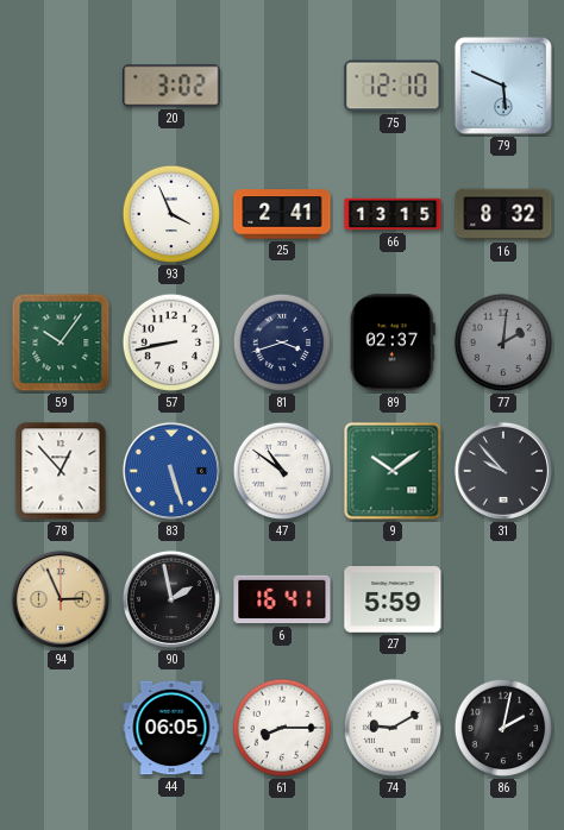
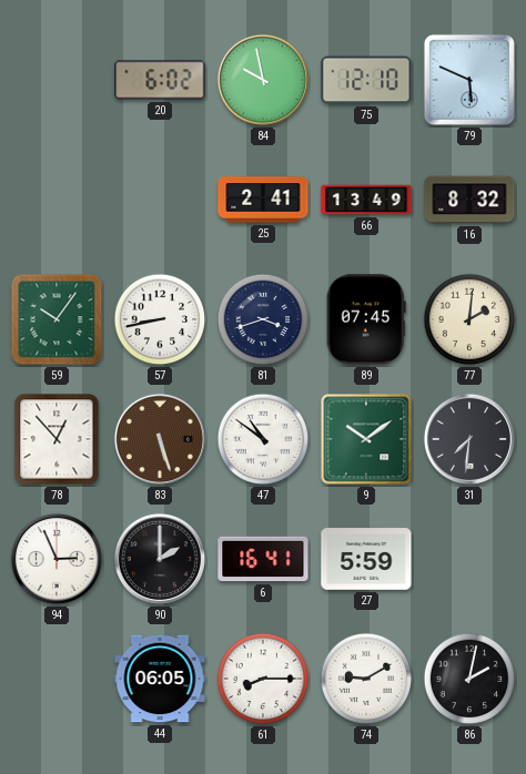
20: 3:02 -> 6:02
84: none -> 9:58
93: 3:56 -> none
66: 13:15 -> 13:49
89: 02:37 -> 07:45
77 dial: grey -> cream
83 dial: blue -> brown
31: 9:53 -> 7:31
94 dial: champagne -> white
90: 1:58 -> 2:00
